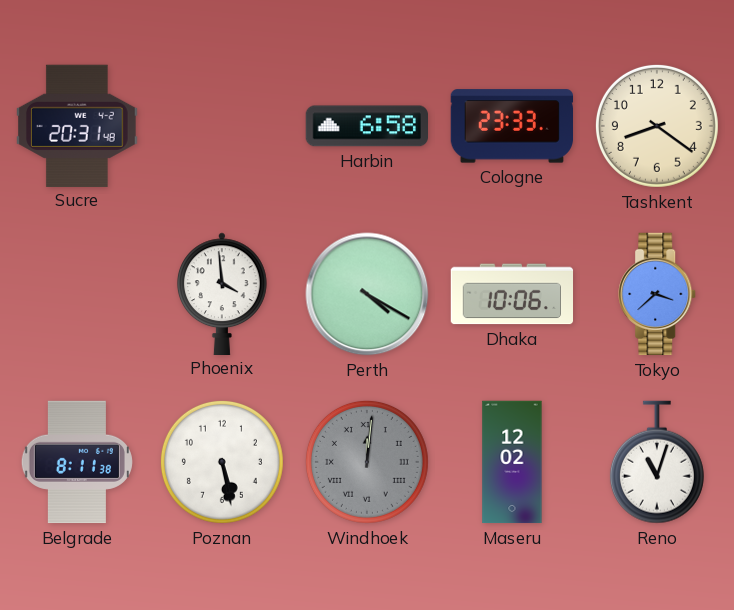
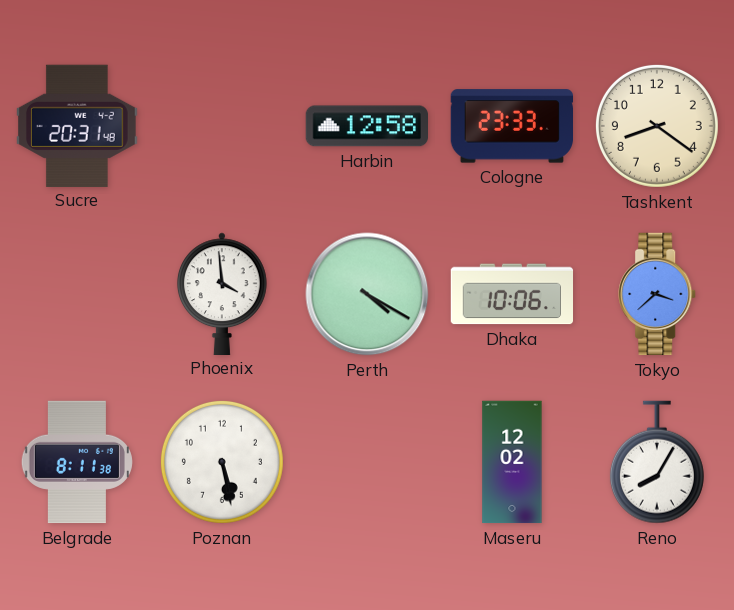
Harbin: 6:58 -> 12:58
Windhoek: 12:01 -> none
Reno: 11:03 -> 8:05
